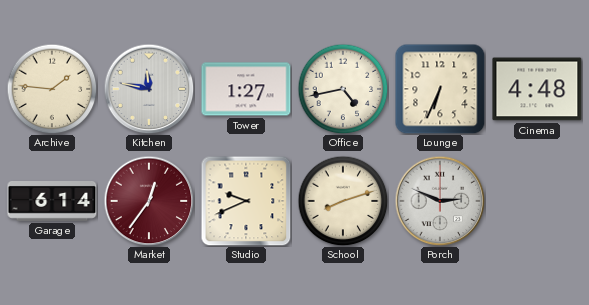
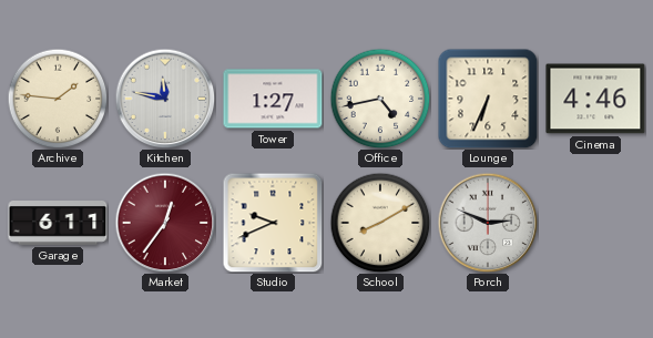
Cinema: 4:48 -> 4:46
Garage: 6:14 -> 6:11
School: 8:12 -> 8:10
